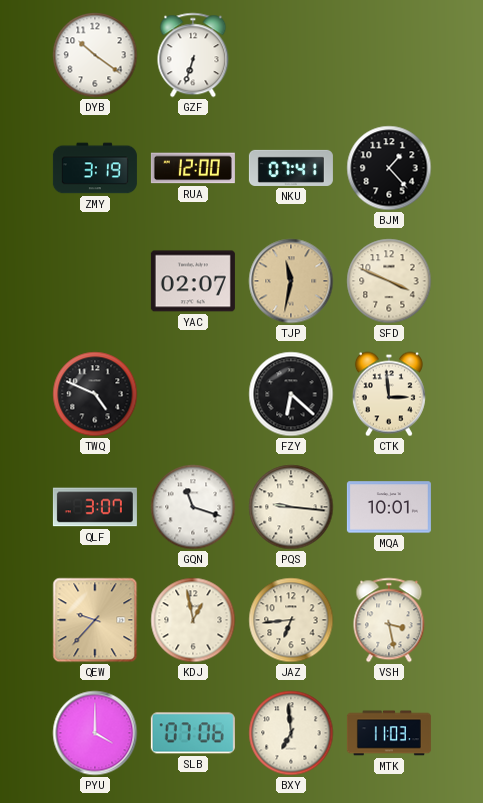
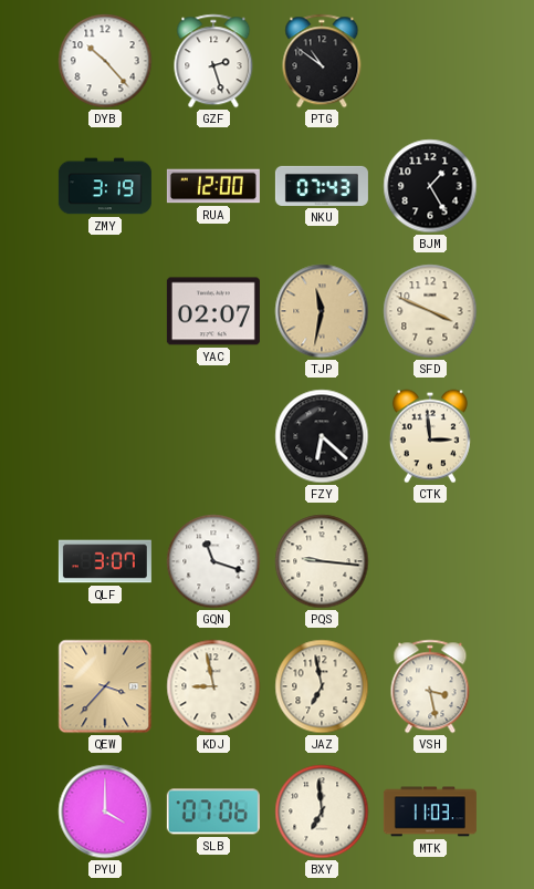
DYB: 10:21 -> 10:23
GZF: 6:33 -> 2:27
PTG: none -> 10:51
NKU: 07:41 -> 07:43
BJM: 1:23 -> 1:25
TWQ: 4:49 -> none
MQA: 10:01 -> none
QEW: 9:37 -> 3:37
KDJ: 12:58 -> 8:58
JAZ: 6:44 -> 6:58
